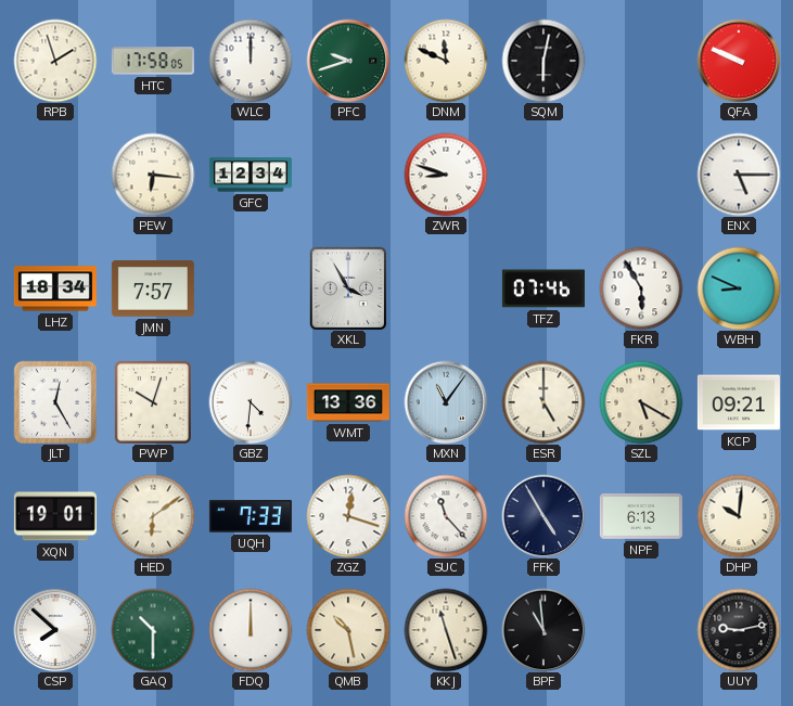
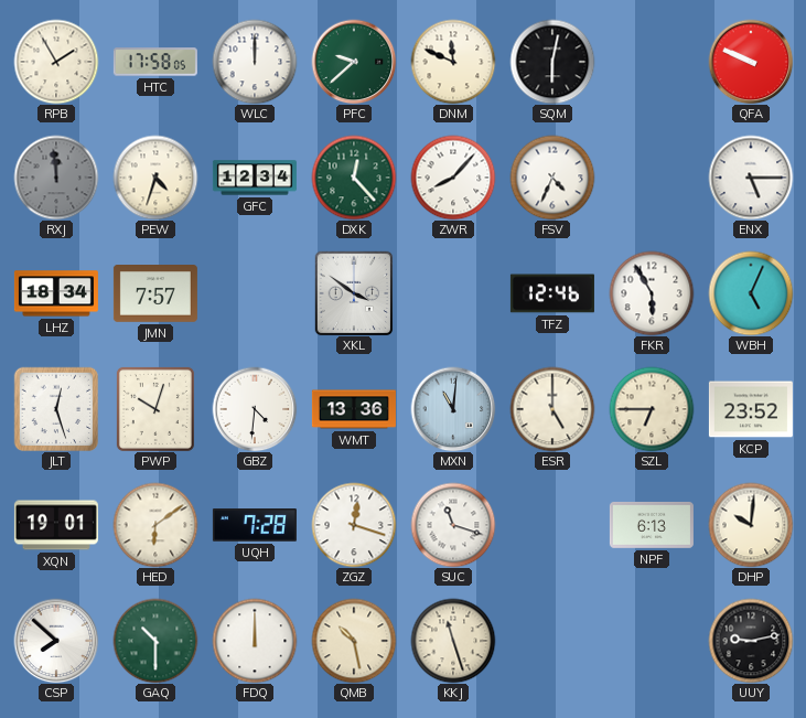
RPB: 1:57 -> 1:55
PFC: 9:42 -> 9:38
RXJ: none -> 11:59
PEW: 6:16 -> 4:33
DXK: none -> 12:23
ZWR: 8:48 -> 8:07
FSV: none -> 4:34
XKL: 3:55 -> 3:51
TFZ: 07:46 -> 12:46
WBH: 8:49 -> 5:04
JLT: 12:25 -> 12:27
MXN: 11:06 -> 11:01
SZL: 5:20 -> 6:45
KCP: 09:21 -> 23:52
UQH: 7:33 -> 7:28
SUC: 11:23 -> 11:18
FFK: 4:55 -> none
BPF: 10:59 -> none
